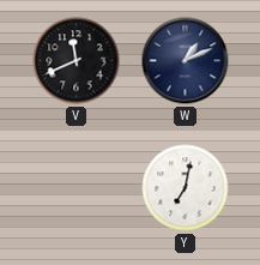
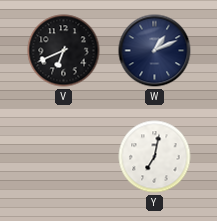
V: 11:41 -> 6:41
